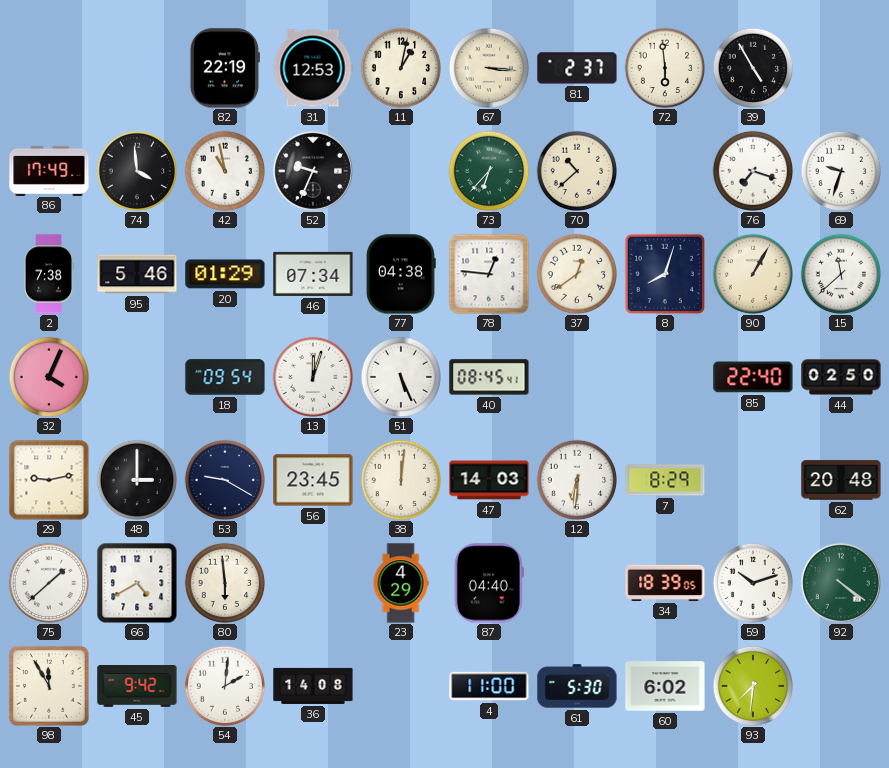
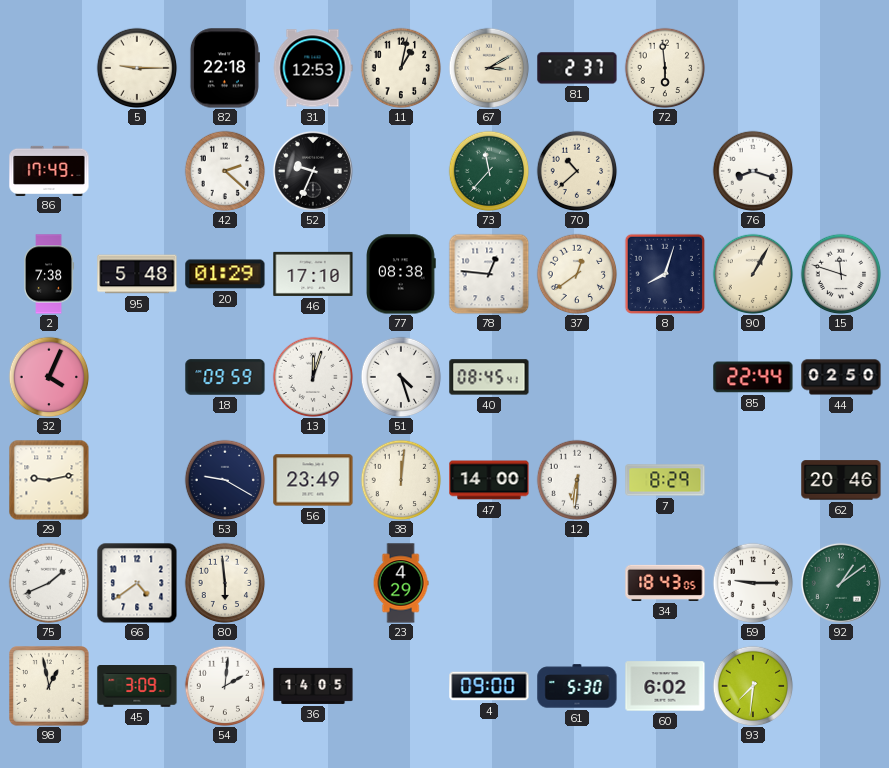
5: none -> 9:15
82: 22:19 -> 22:18
67: 3:16 -> 3:10
39: 4:55 -> none
74: 3:59 -> none
42: 10:58 -> 2:22
73: 6:37 -> 11:37
76: 7:18 -> 8:18
69: 9:33 -> none
95: 5:46 -> 5:48
46: 07:34 -> 17:10
77: 04:38 -> 08:38
15: 11:38 -> 11:48
18: 09:54 -> 09:59
51: 5:26 -> 4:27
85: 22:40 -> 22:44
48: 3:00 -> none
56: 23:45 -> 23:49
47: 14:03 -> 14:00
62: 20:48 -> 20:46
75: 1:38 -> 1:41
66: 4:40 -> 4:39
87: 04:40 -> none
34: 18:39 -> 18:43
59: 10:12 -> 9:15
92: 4:21 -> 1:09
98: 11:55 -> 12:58
45: 9:42 -> 3:09
36: 14:08 -> 14:05
4: 11:00 -> 09:00
